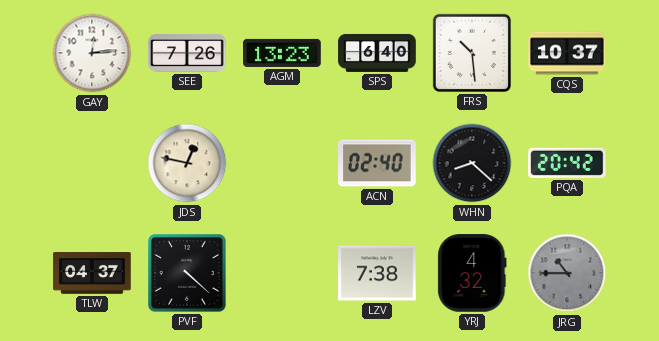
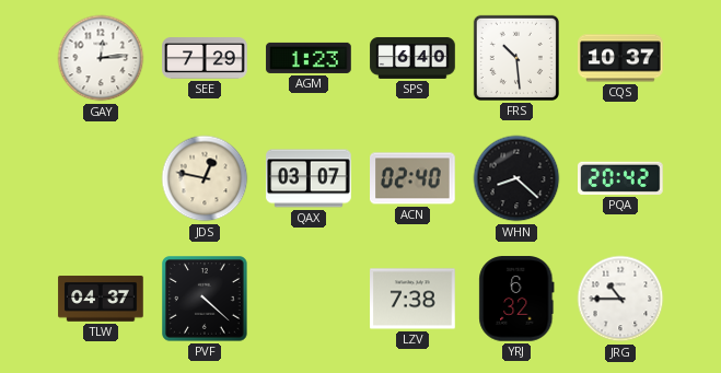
SEE: 7:26 -> 7:29
AGM: 13:23 -> 1:23
QAX: none -> 03:07
YRJ: 4:32 -> 6:32
JRG dial: grey -> white
